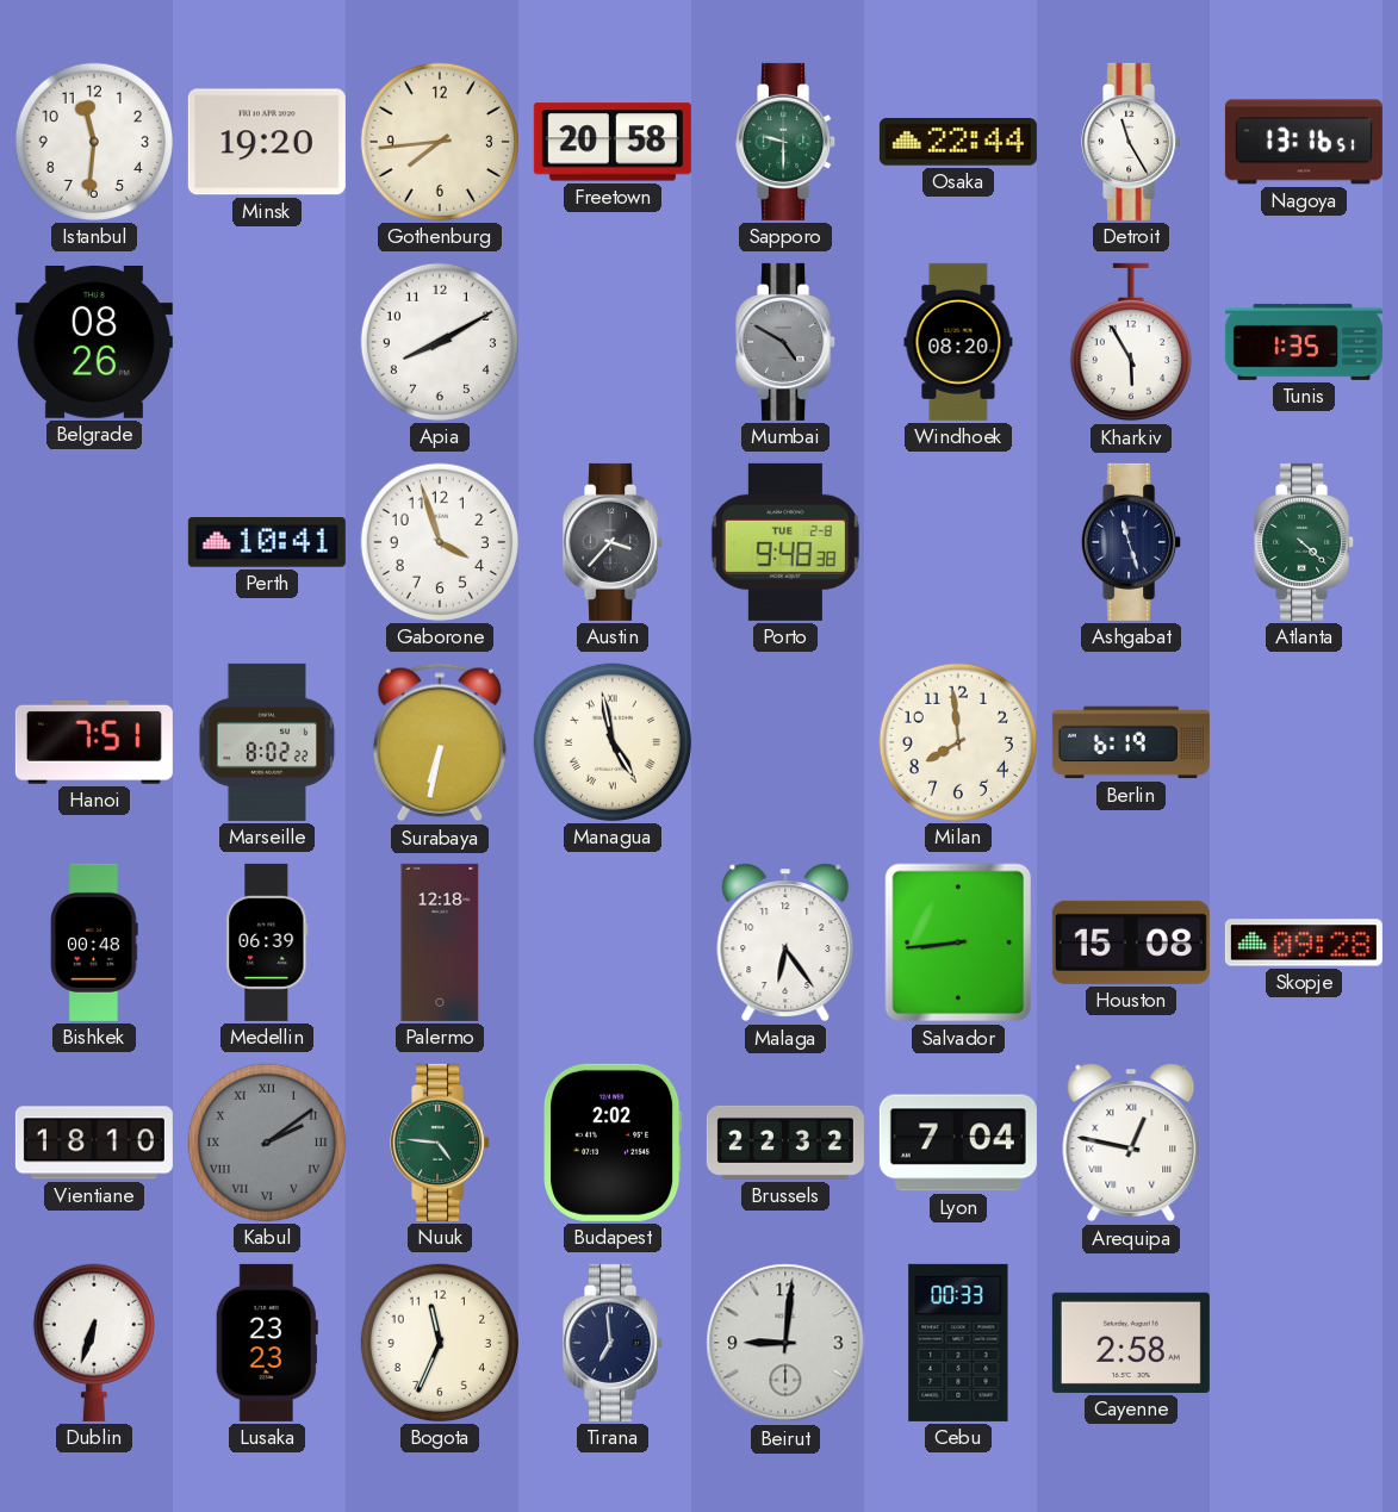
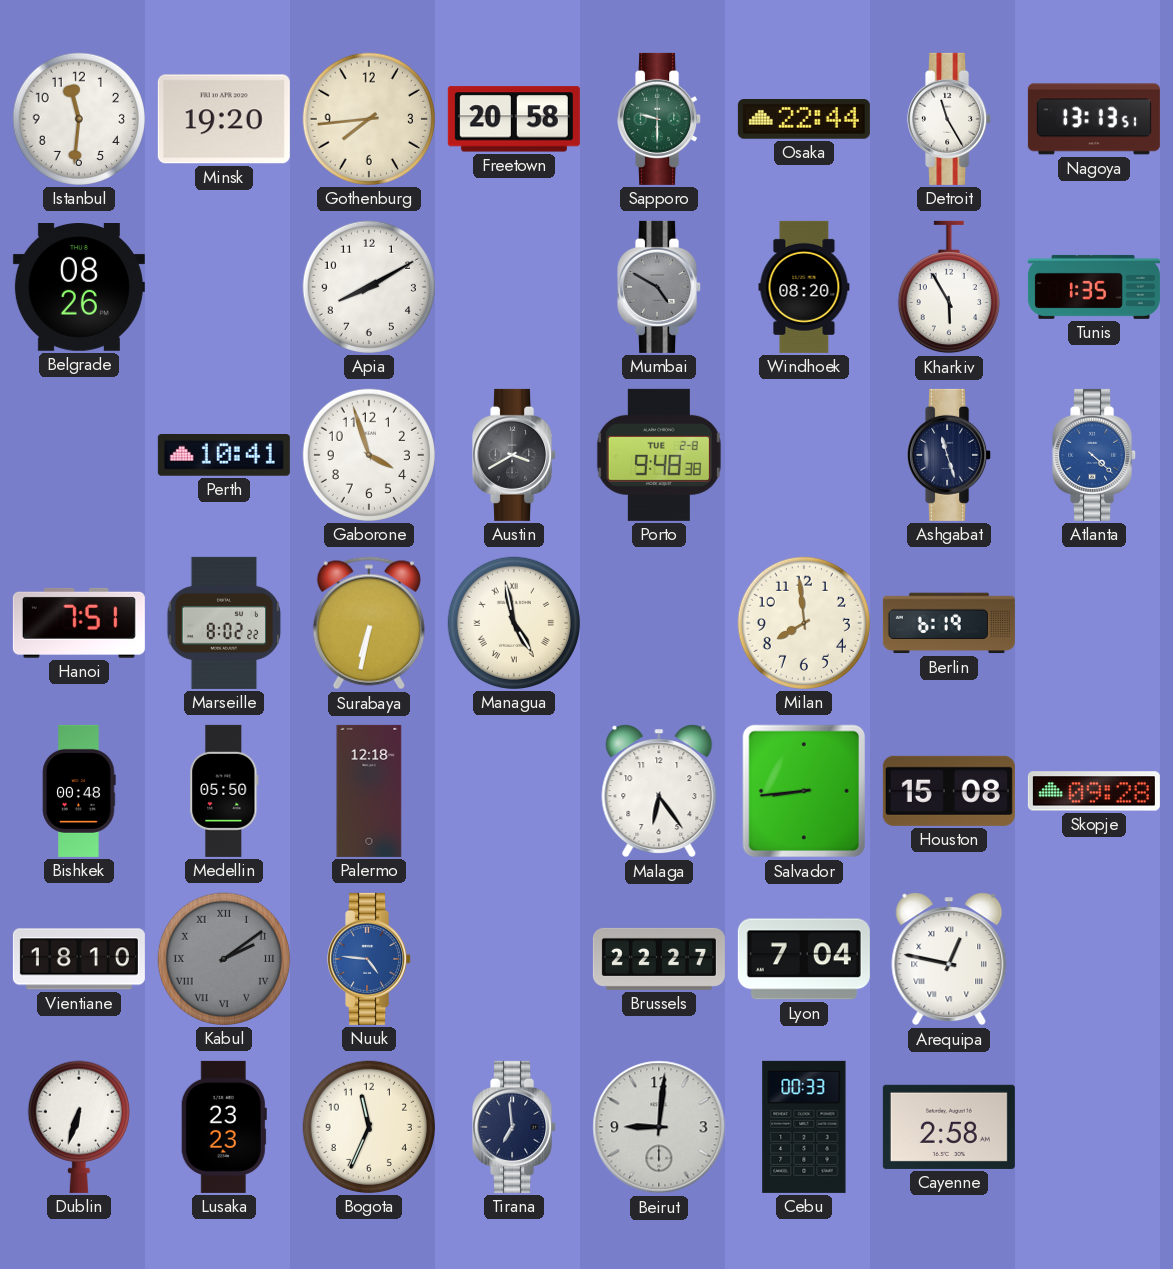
Nagoya: 13:16 -> 13:13
Austin: 3:37 -> 3:40
Atlanta dial: green -> blue
Medellin: 06:39 -> 05:50
Nuuk dial: green -> blue
Budapest: 2:02 -> none
Brussels: 22:32 -> 22:27
